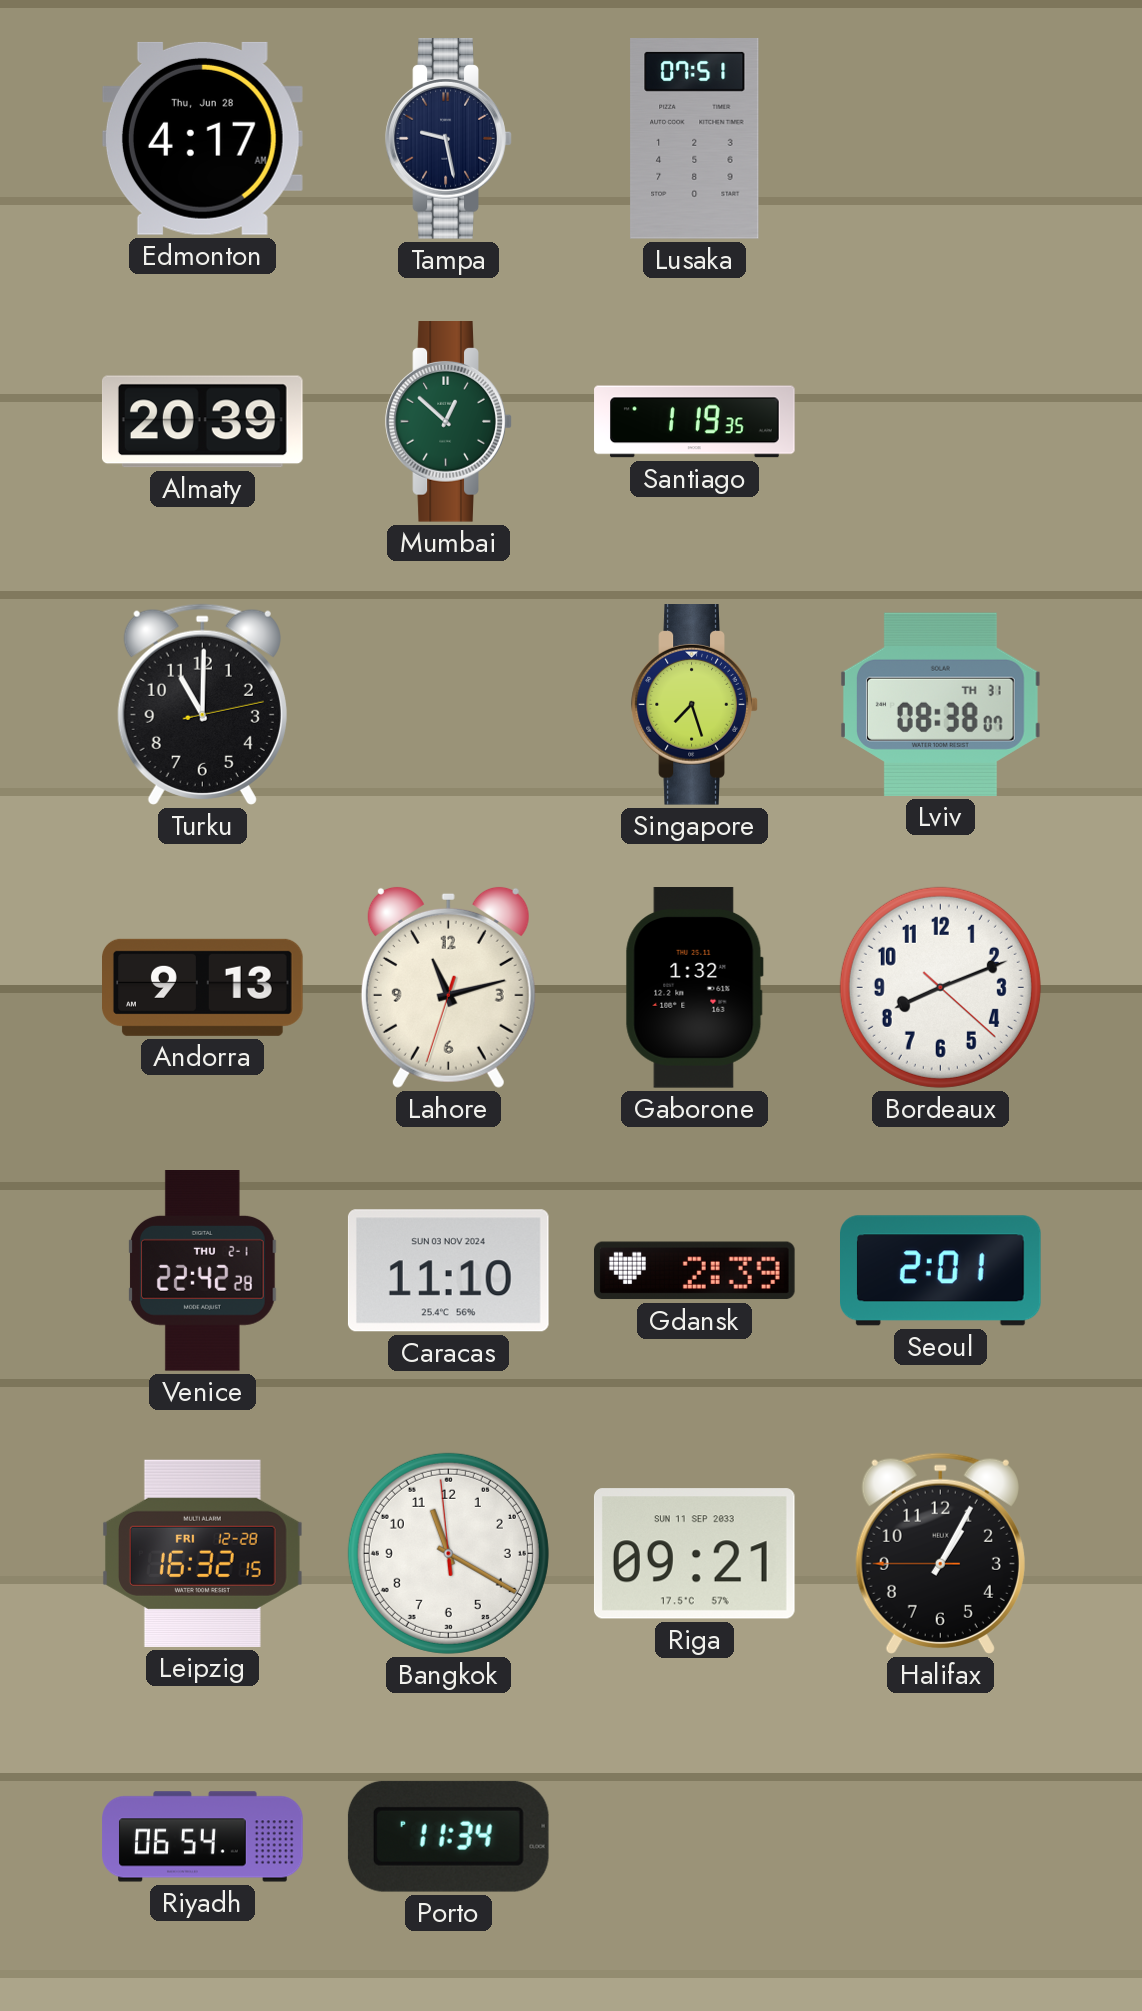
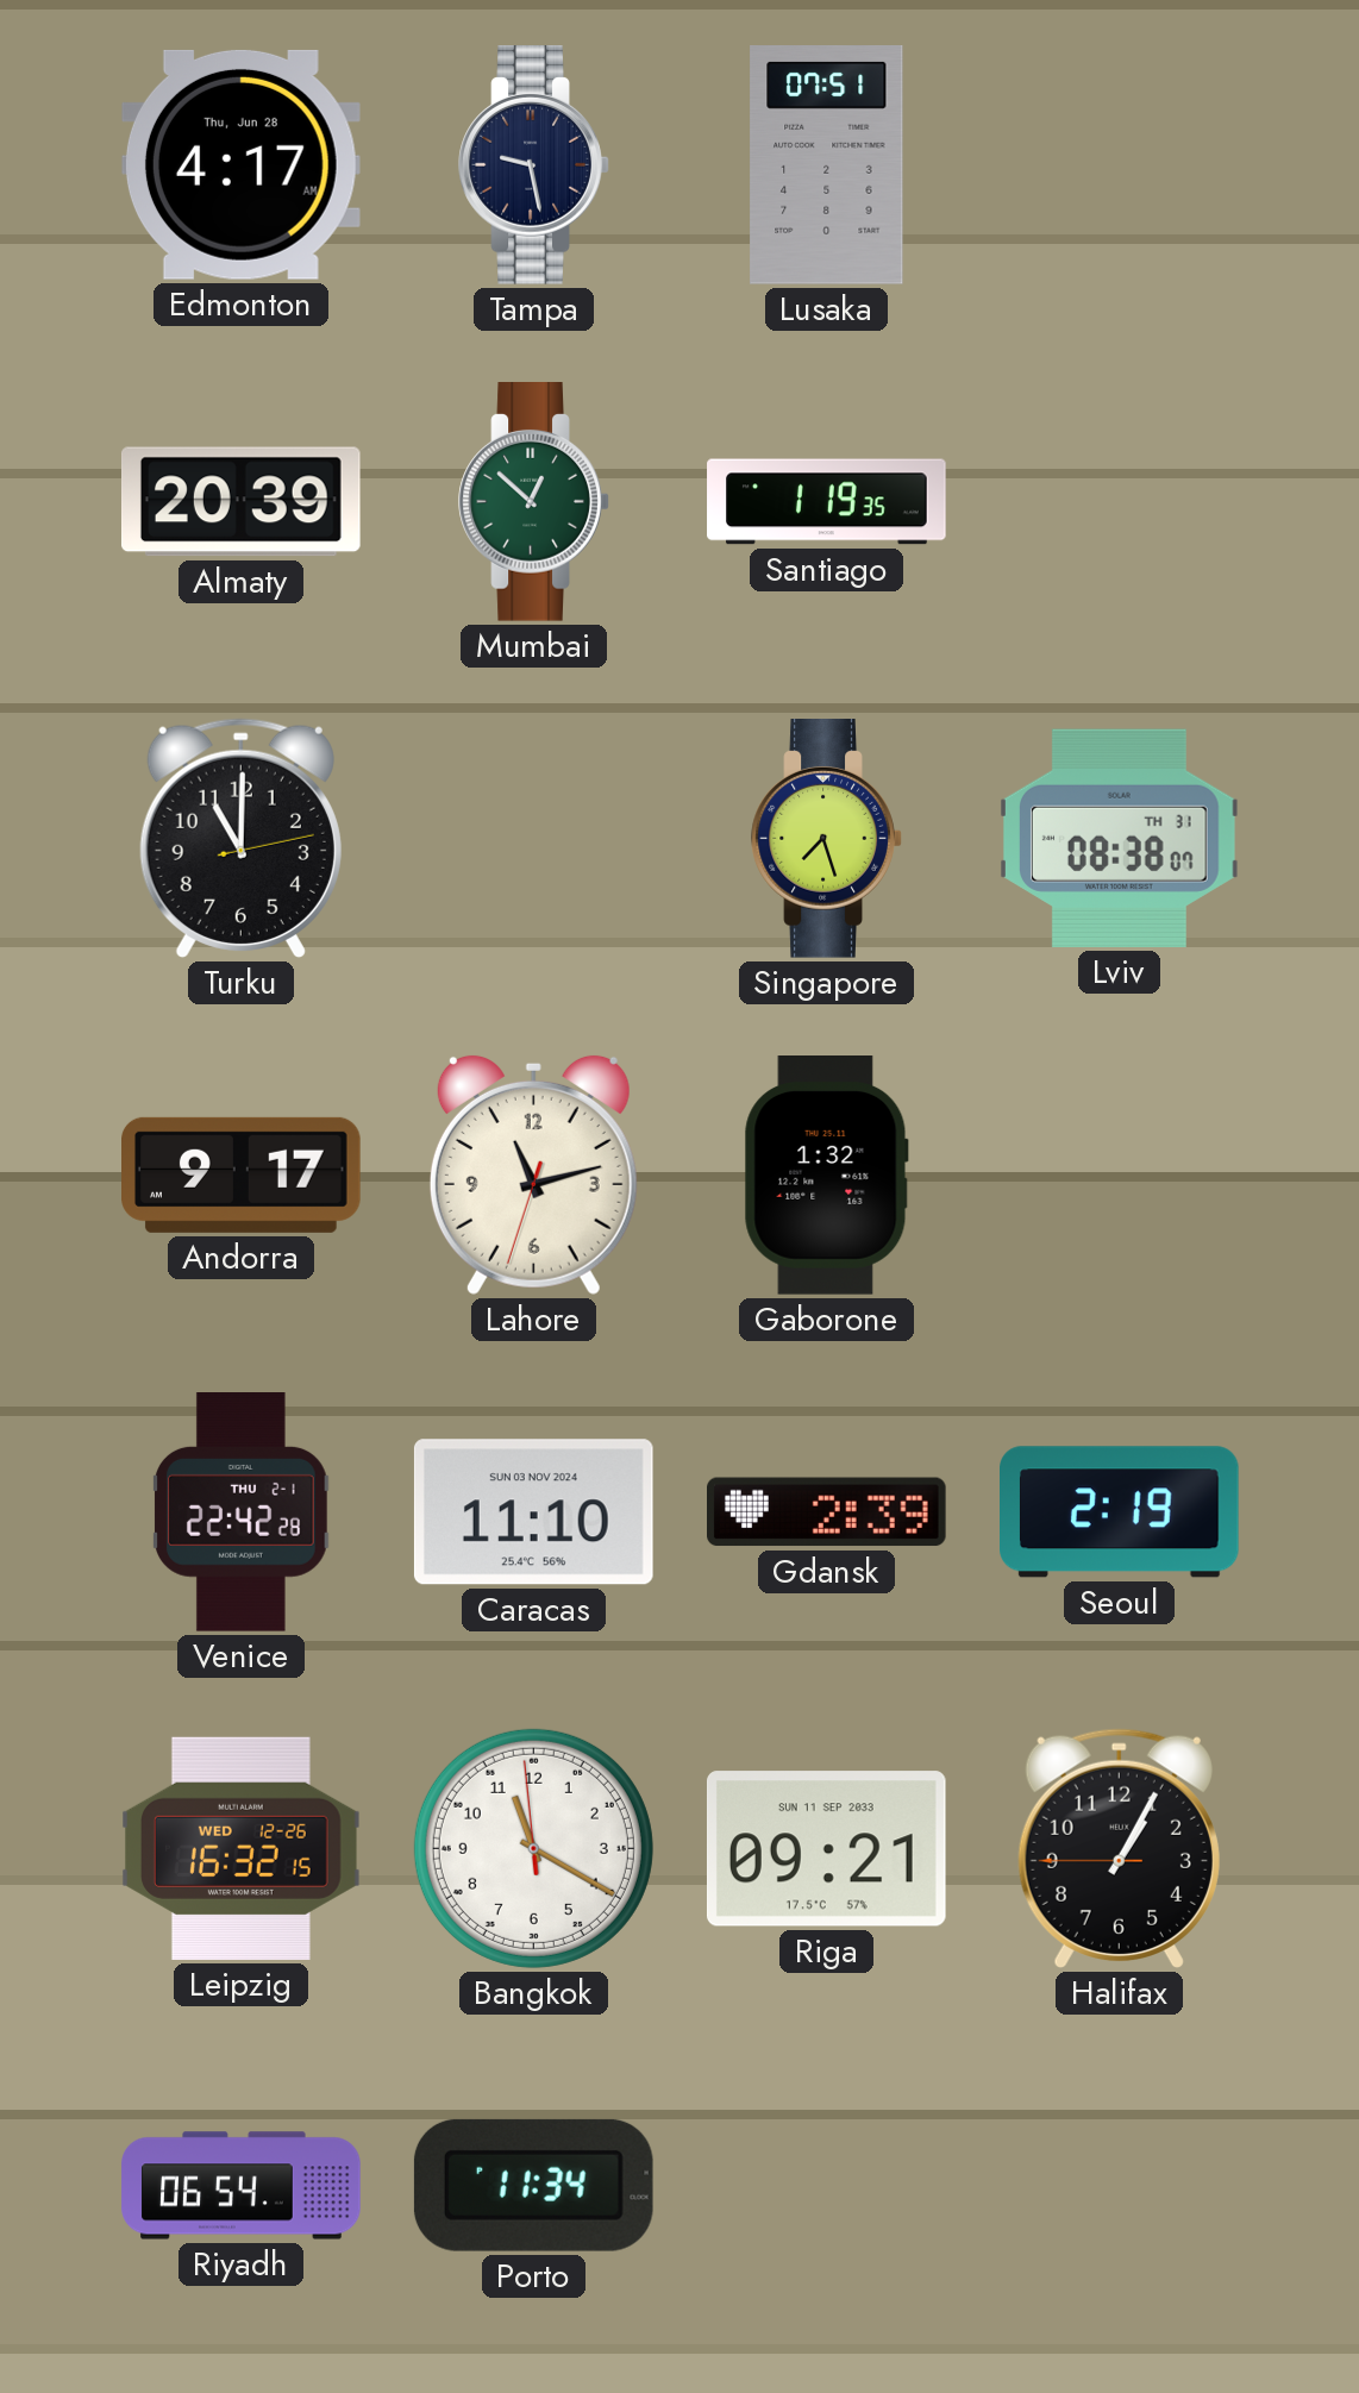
Andorra: 9:13 -> 9:17
Bordeaux: 8:11 -> none
Seoul: 2:01 -> 2:19
Leipzig date: FRI 12-28 -> WED 12-26
